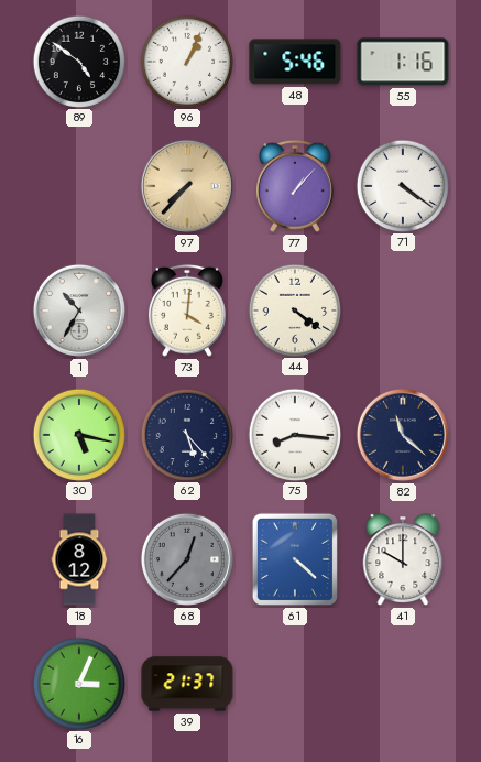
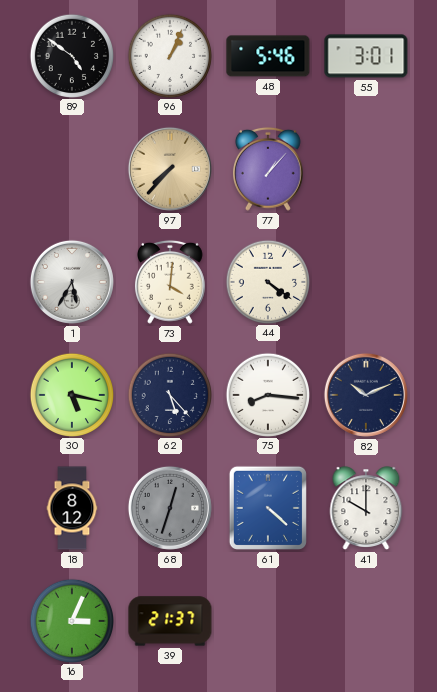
55: 1:16 -> 3:01
71: 4:21 -> none
1: 10:35 -> 5:35
82: 11:22 -> 10:11
68: 12:37 -> 12:33
